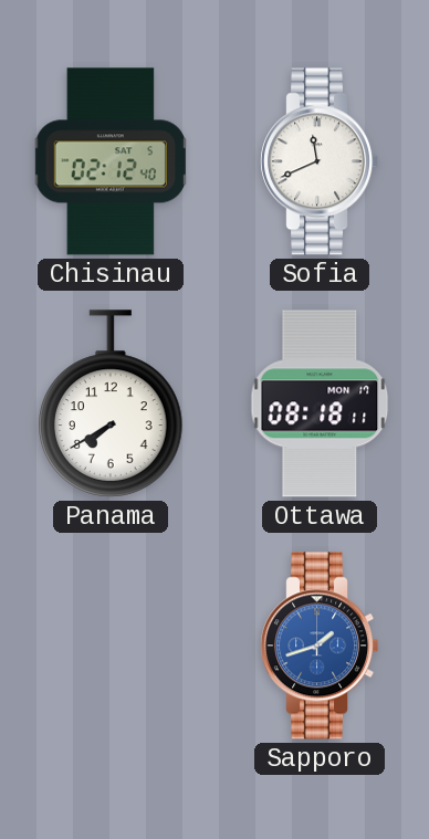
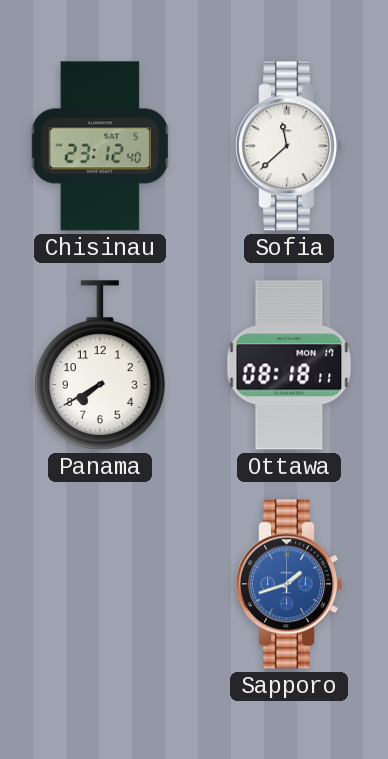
Chisinau: 02:12 -> 23:12
Sofia: 11:41 -> 11:38
